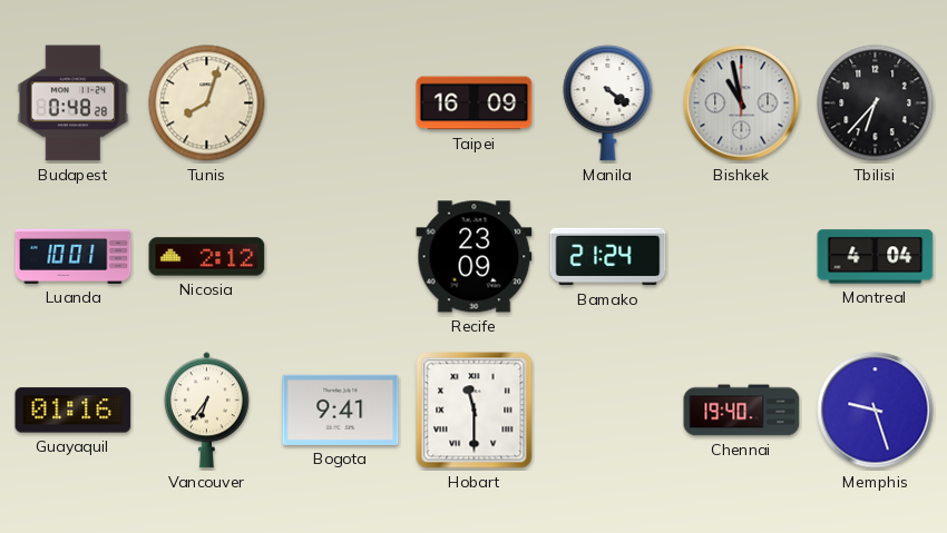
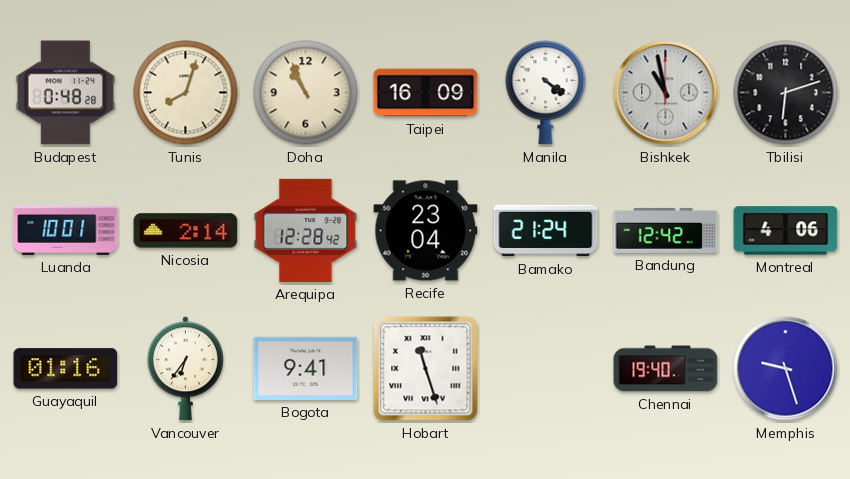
Doha: none -> 10:56
Tbilisi: 6:37 -> 6:12
Nicosia: 2:12 -> 2:14
Arequipa: none -> 12:28
Recife: 23:09 -> 23:04
Bandung: none -> 12:42
Montreal: 4:04 -> 4:06
Hobart: 11:30 -> 11:27
